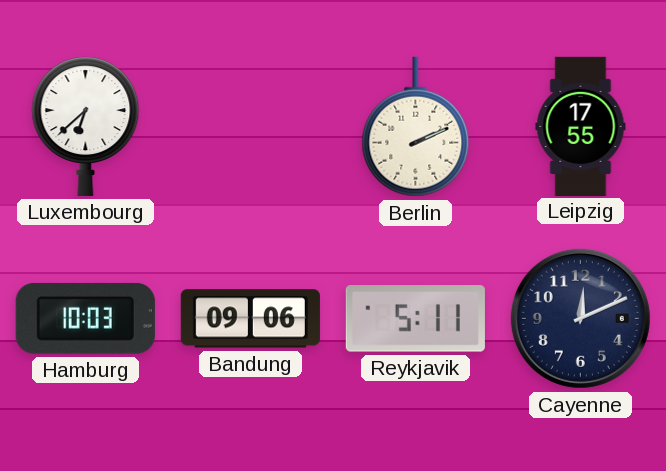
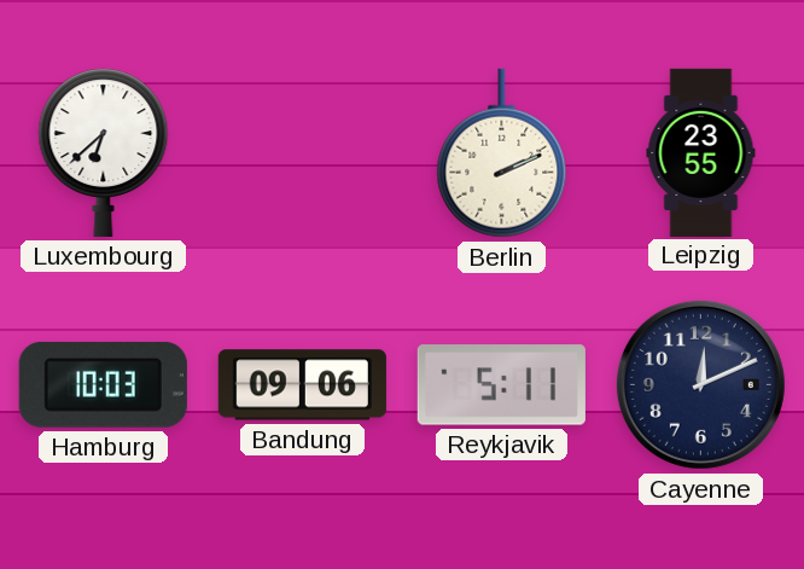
Leipzig: 17:55 -> 23:55
